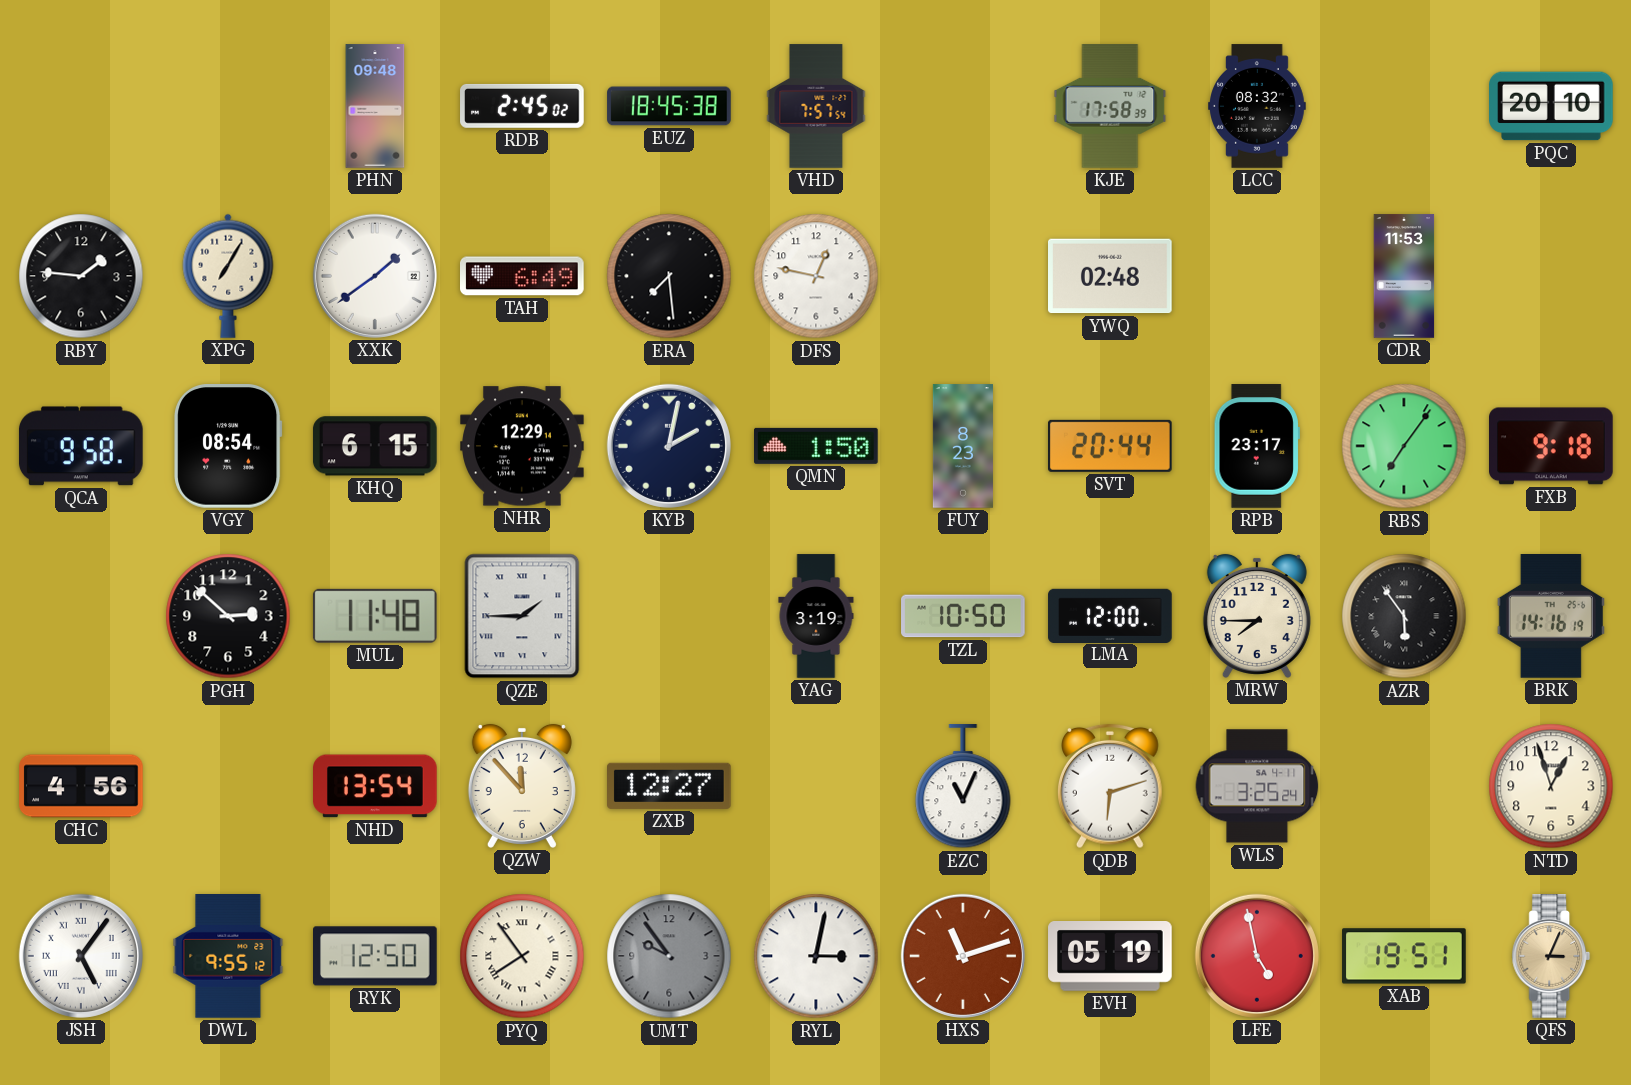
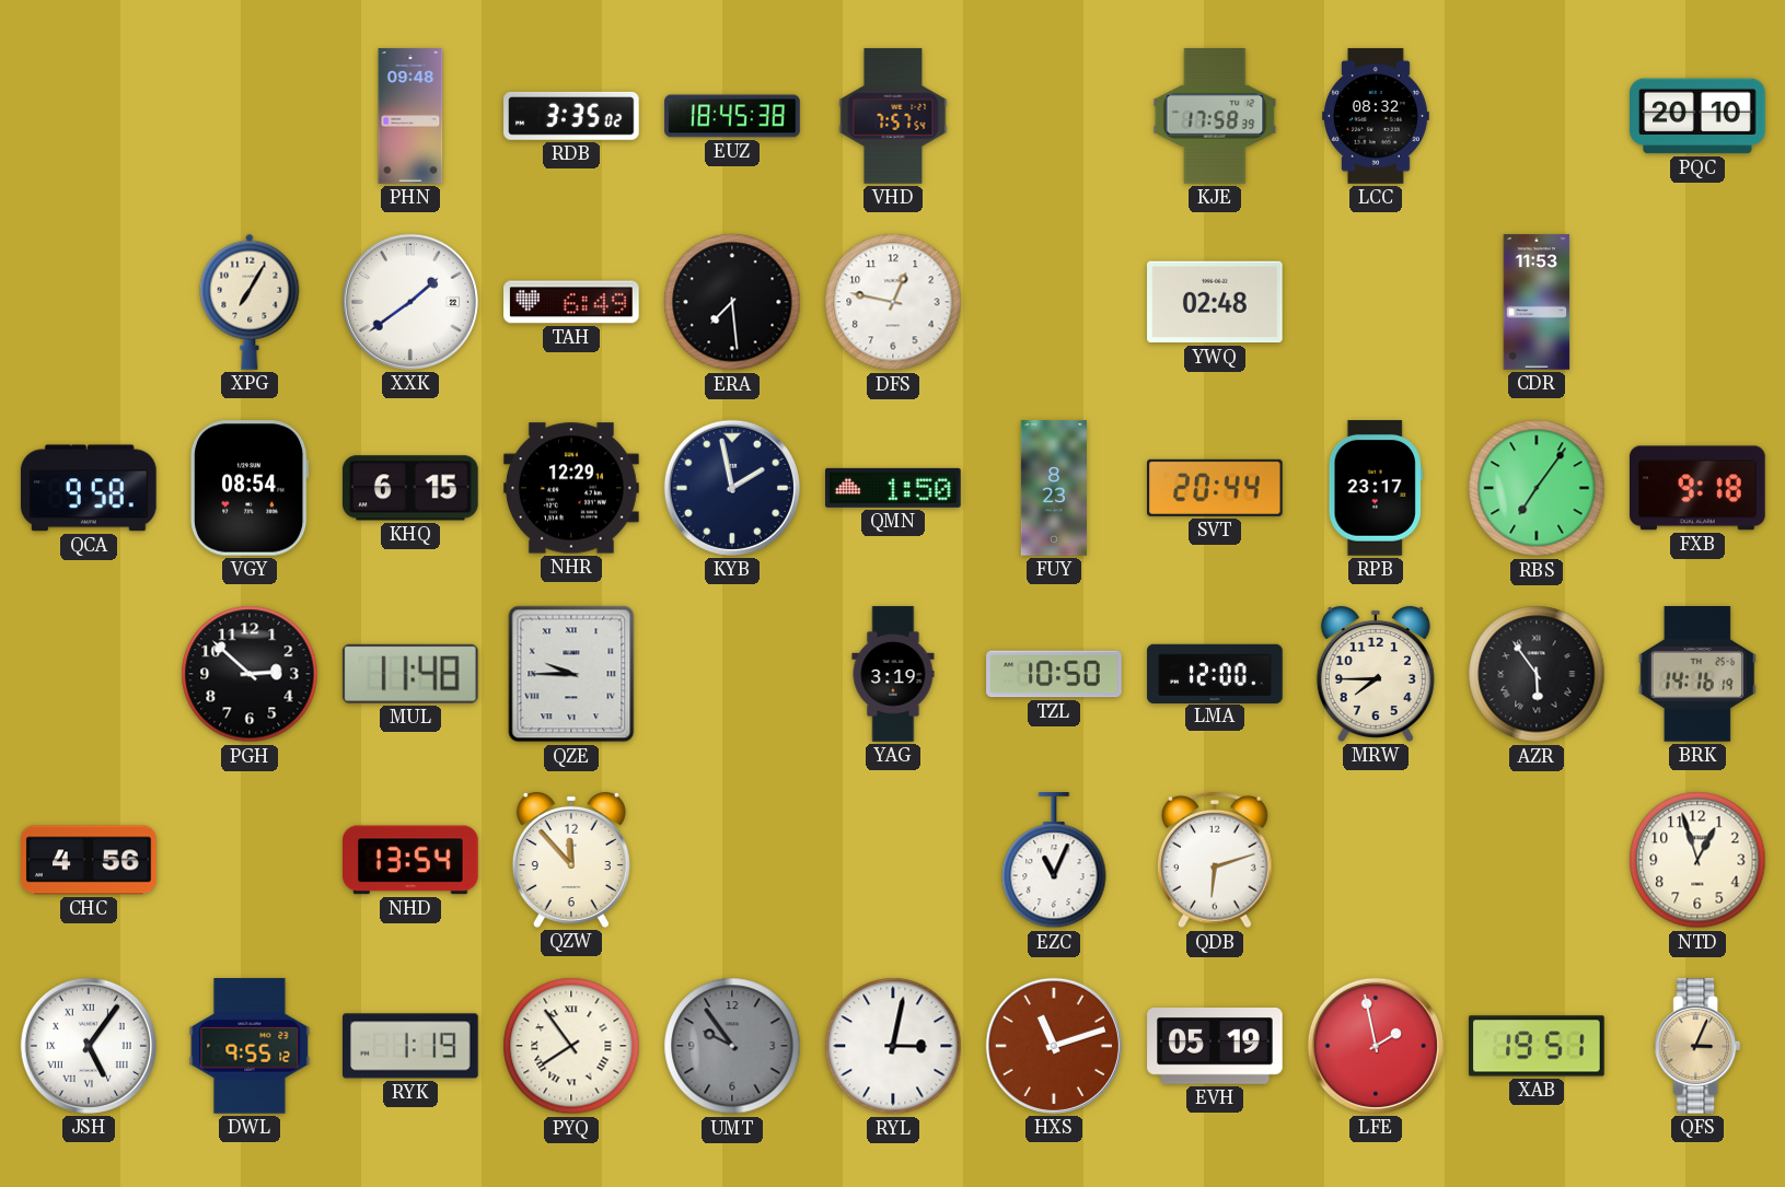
RDB: 2:45 -> 3:35
RBY: 1:46 -> none
KYB: 2:02 -> 1:58
QZE: 1:45 -> 9:45
ZXB: 12:27 -> none
WLS: 3:25 -> none
RYK: 12:50 -> 1:19
LFE: 4:58 -> 1:58
